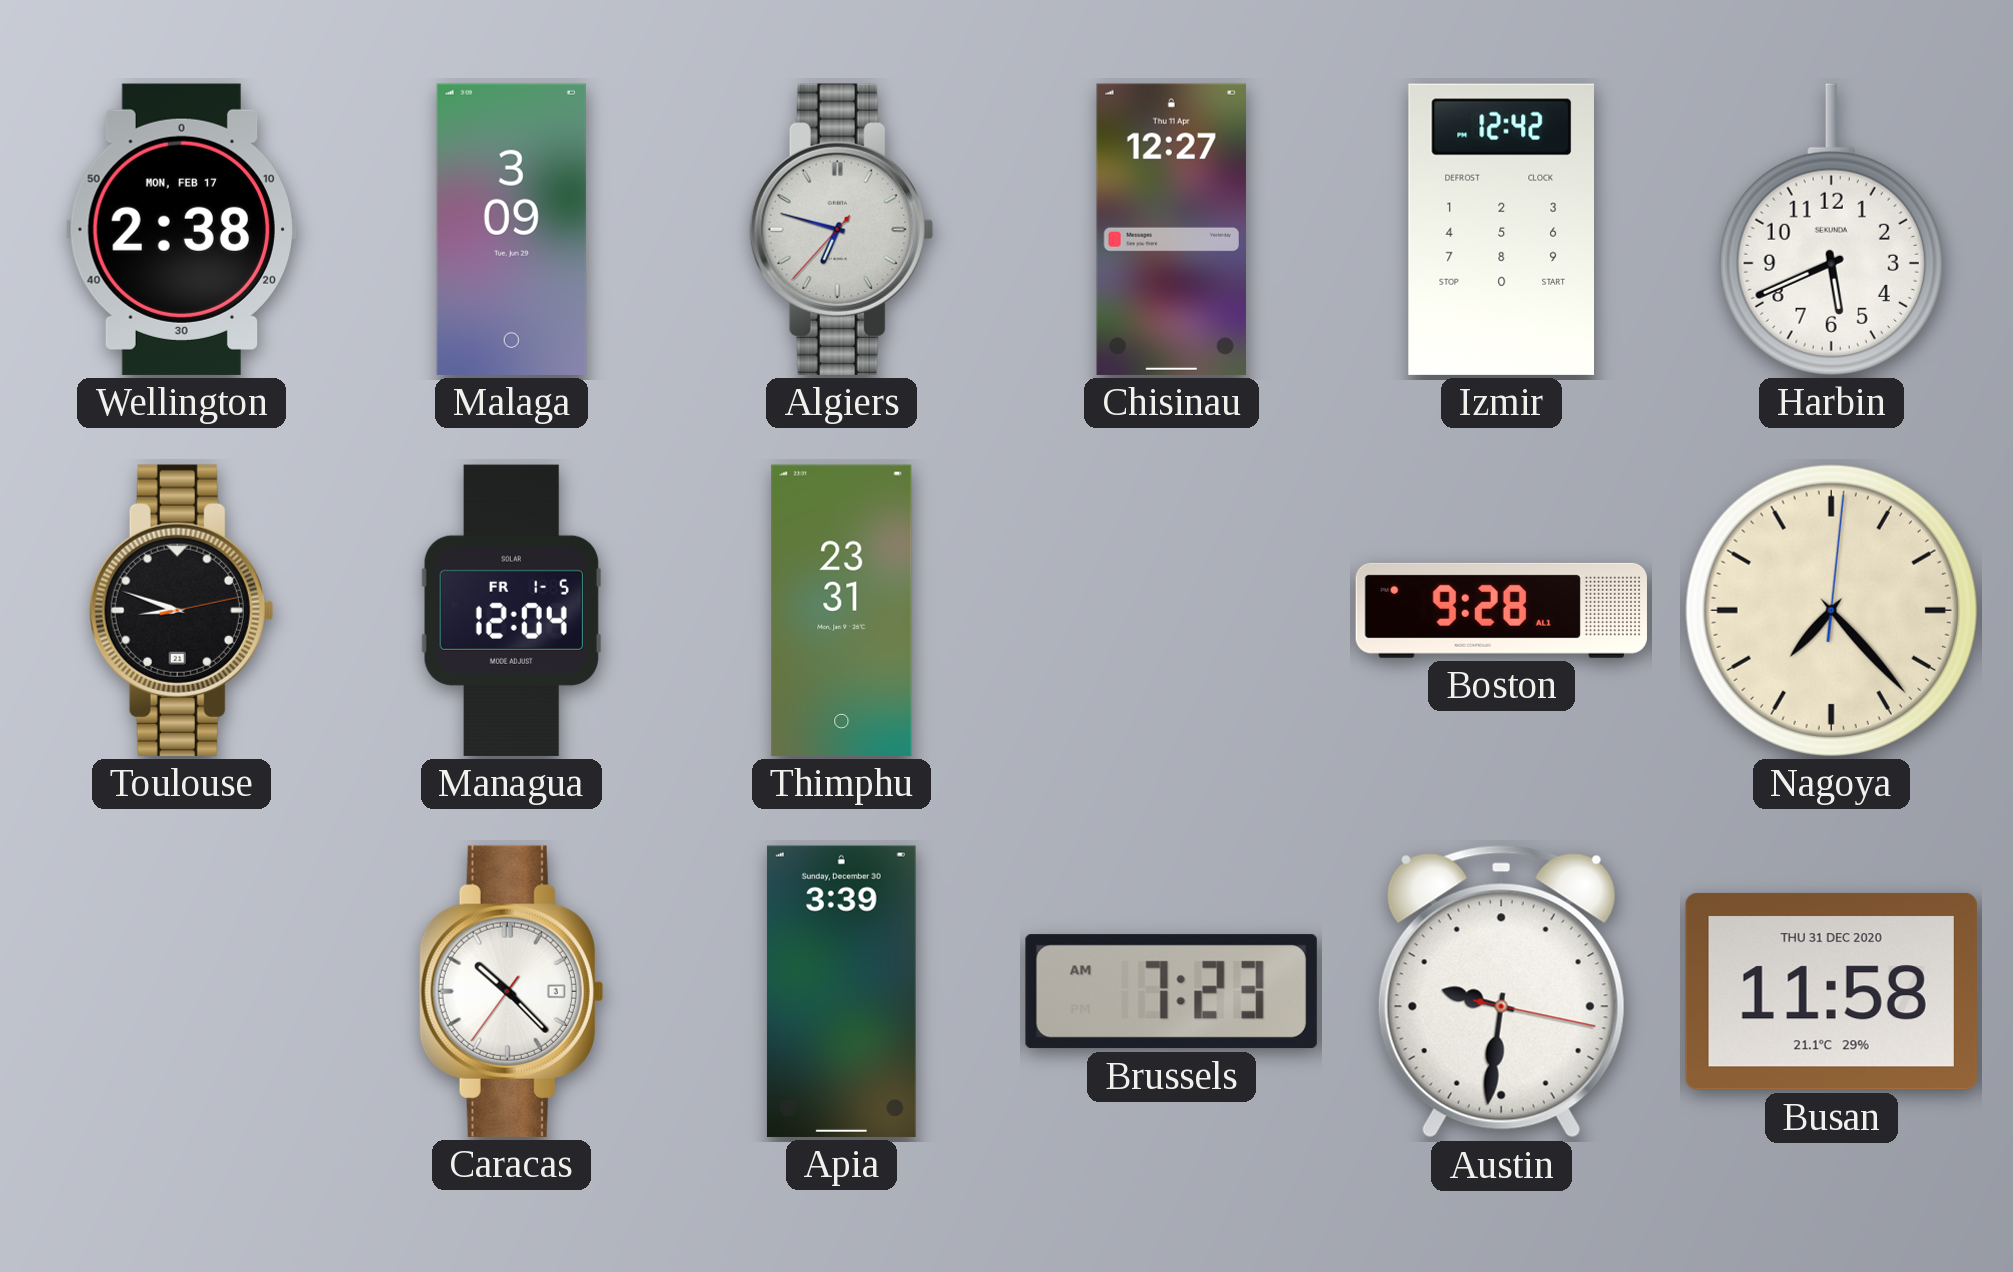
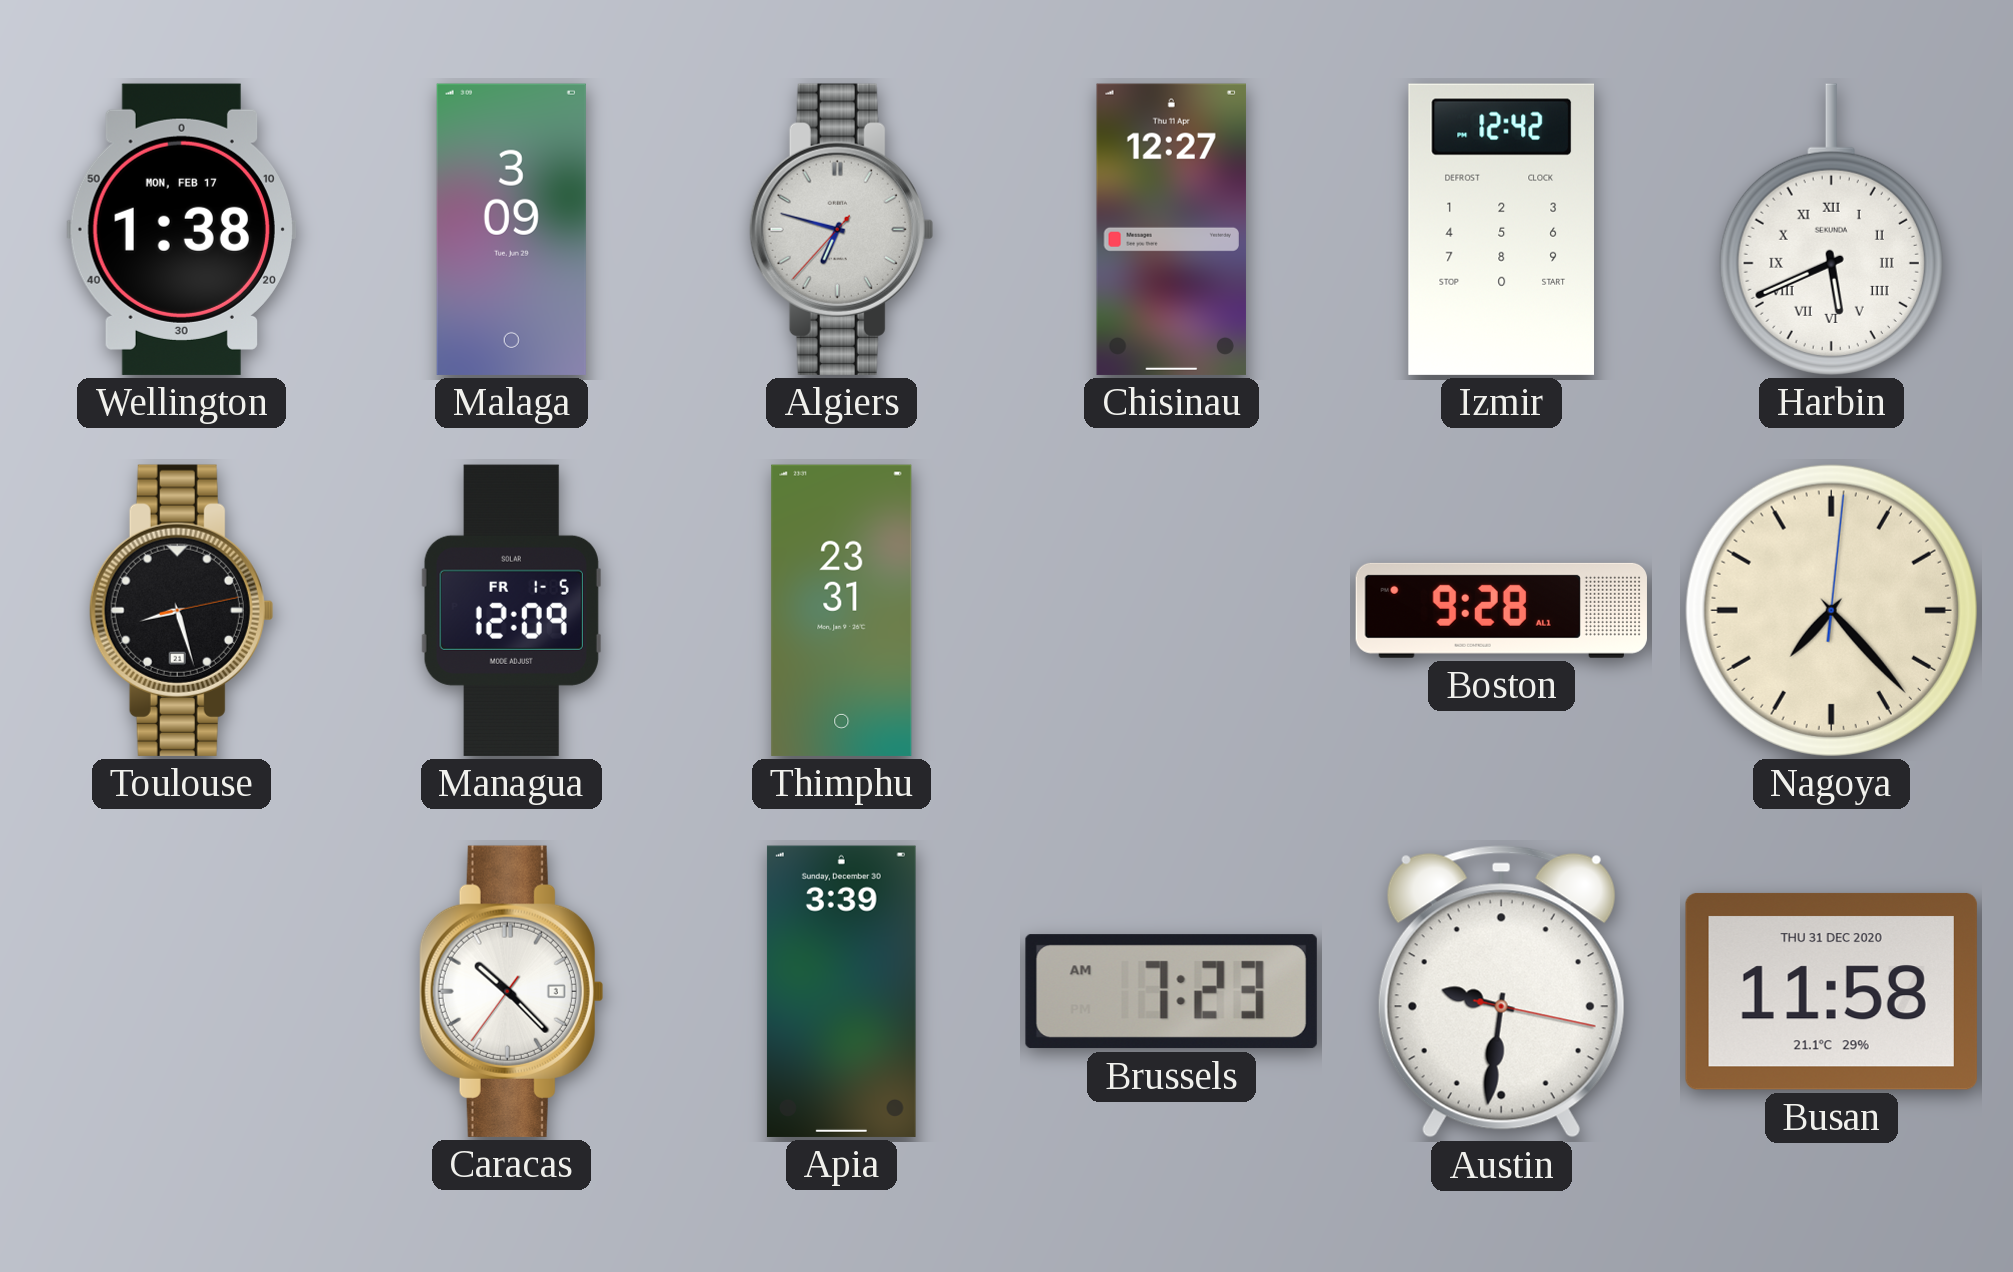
Wellington: 2:38 -> 1:38
Harbin numerals: Arabic -> Roman
Toulouse: 8:48 -> 8:27
Managua: 12:04 -> 12:09
